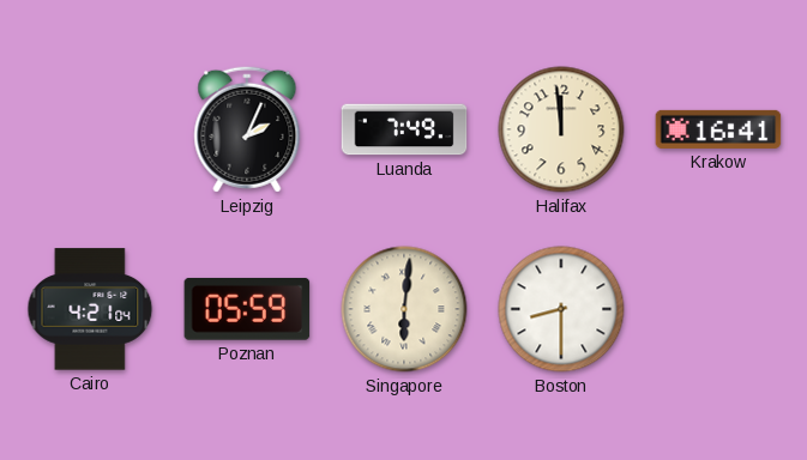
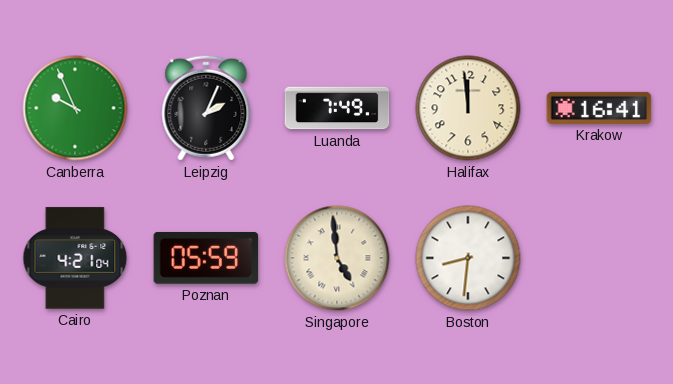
Canberra: none -> 9:56
Singapore: 6:01 -> 4:59
Boston: 8:30 -> 8:31
